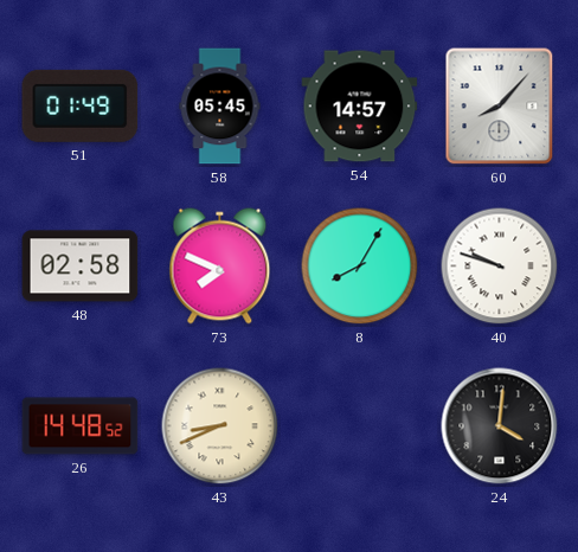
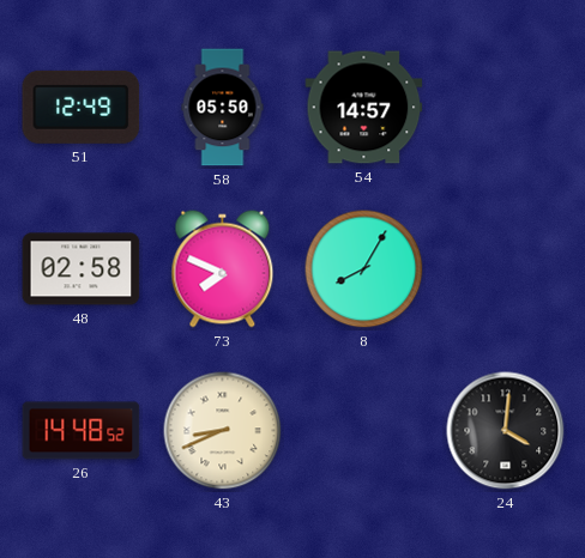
51: 01:49 -> 12:49
58: 05:45 -> 05:50
60: 8:07 -> none
40: 9:48 -> none
